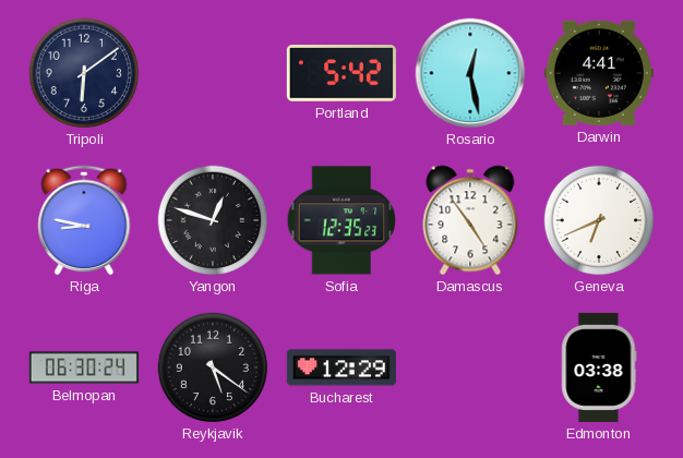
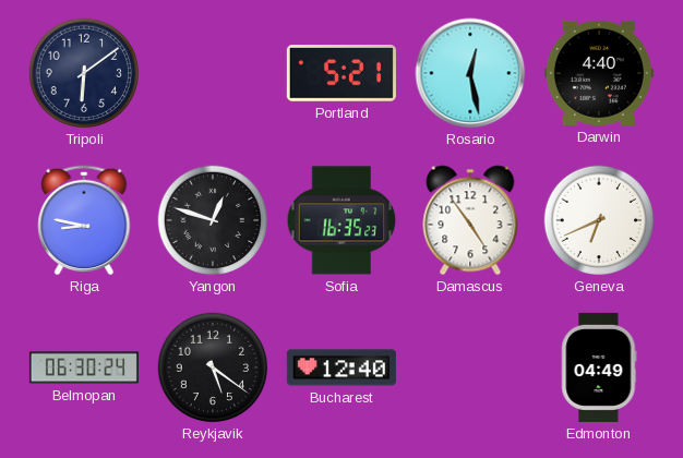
Portland: 5:42 -> 5:21
Darwin: 4:41 -> 4:40
Sofia: 12:35 -> 16:35
Bucharest: 12:29 -> 12:40
Edmonton: 03:38 -> 04:49
